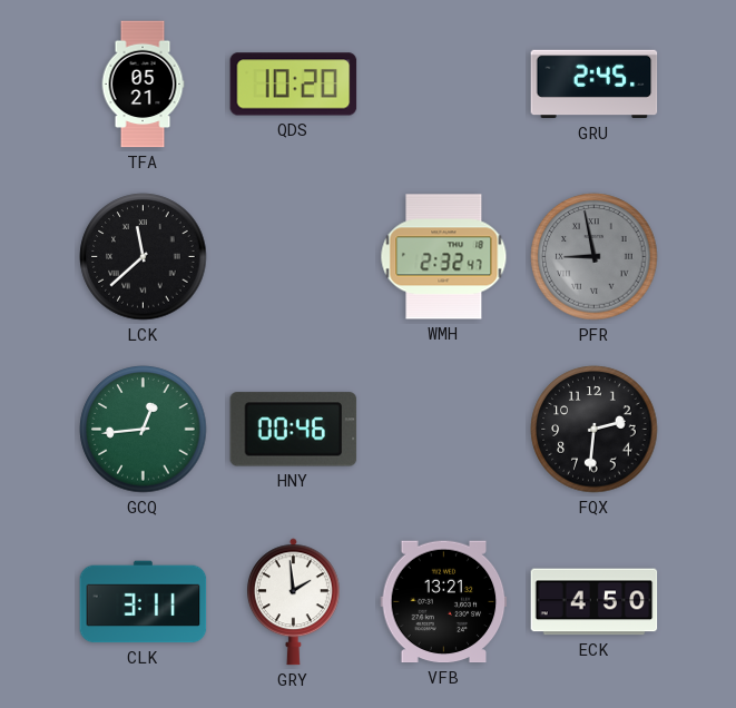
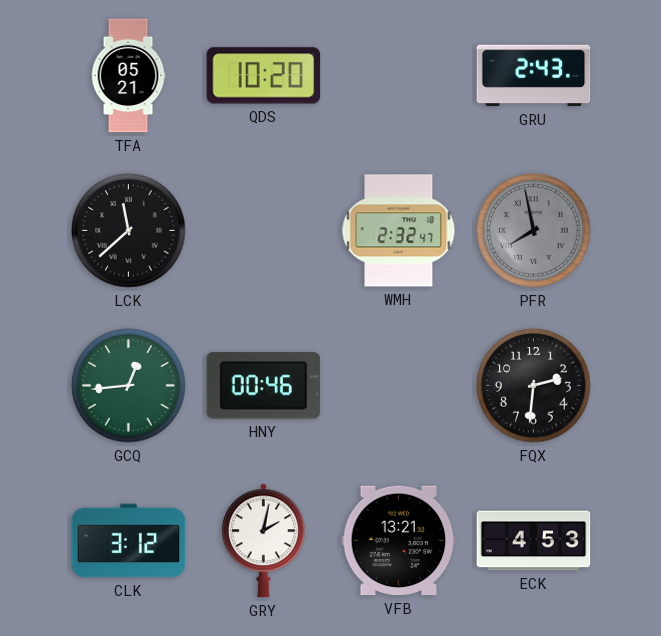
GRU: 2:45 -> 2:43
PFR: 8:58 -> 7:58
CLK: 3:11 -> 3:12
GRY: 1:59 -> 2:02
ECK: 4:50 -> 4:53
